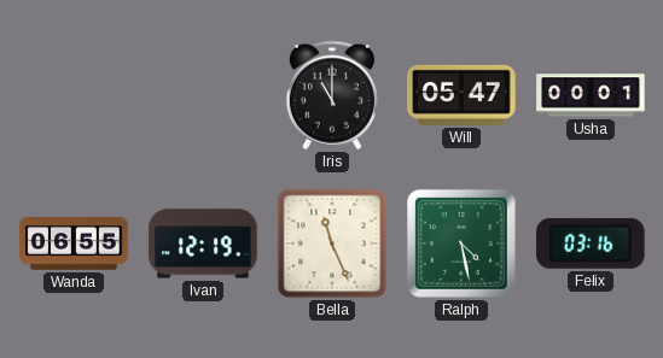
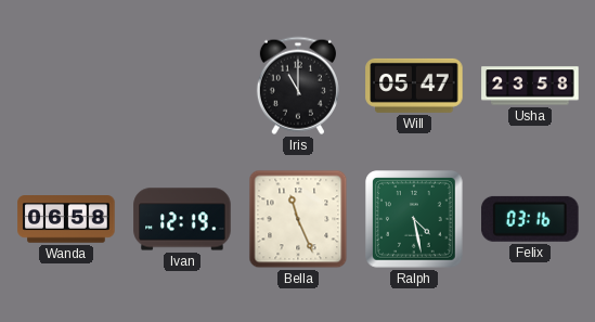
Usha: 00:01 -> 23:58
Wanda: 06:55 -> 06:58
